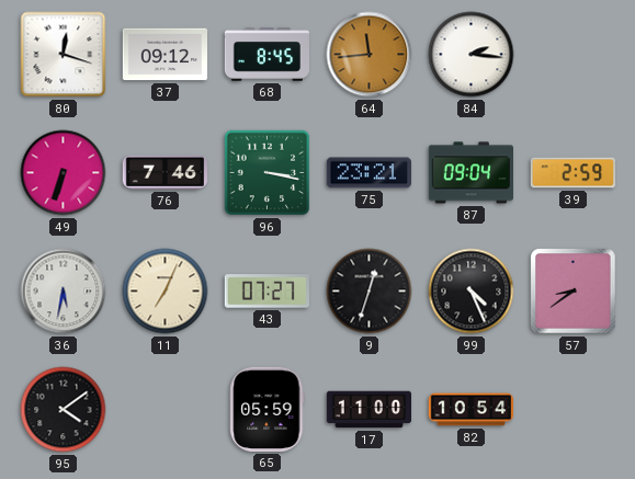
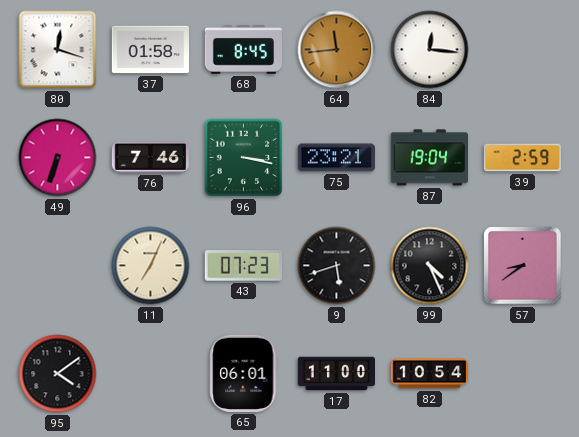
37: 09:12 -> 01:58
84: 2:16 -> 12:16
87: 09:04 -> 19:04
36: 5:32 -> none
43: 07:27 -> 07:23
9: 12:33 -> 5:42
65: 05:59 -> 06:01
